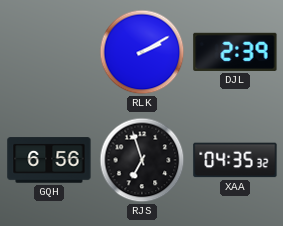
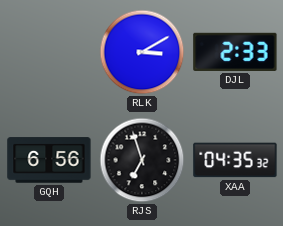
RLK: 2:10 -> 3:10
DJL: 2:39 -> 2:33
